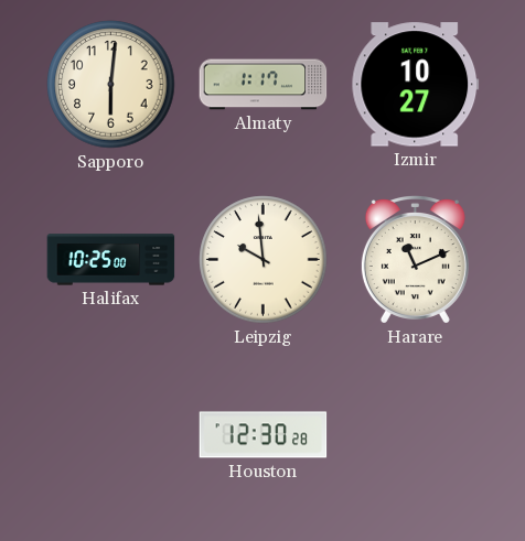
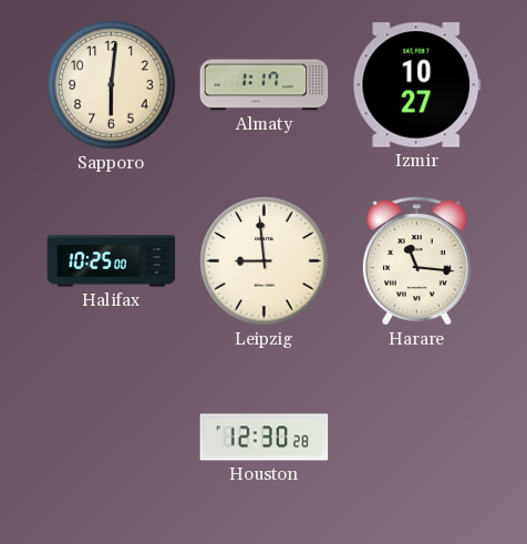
Leipzig: 9:59 -> 8:59
Harare: 11:11 -> 11:16
